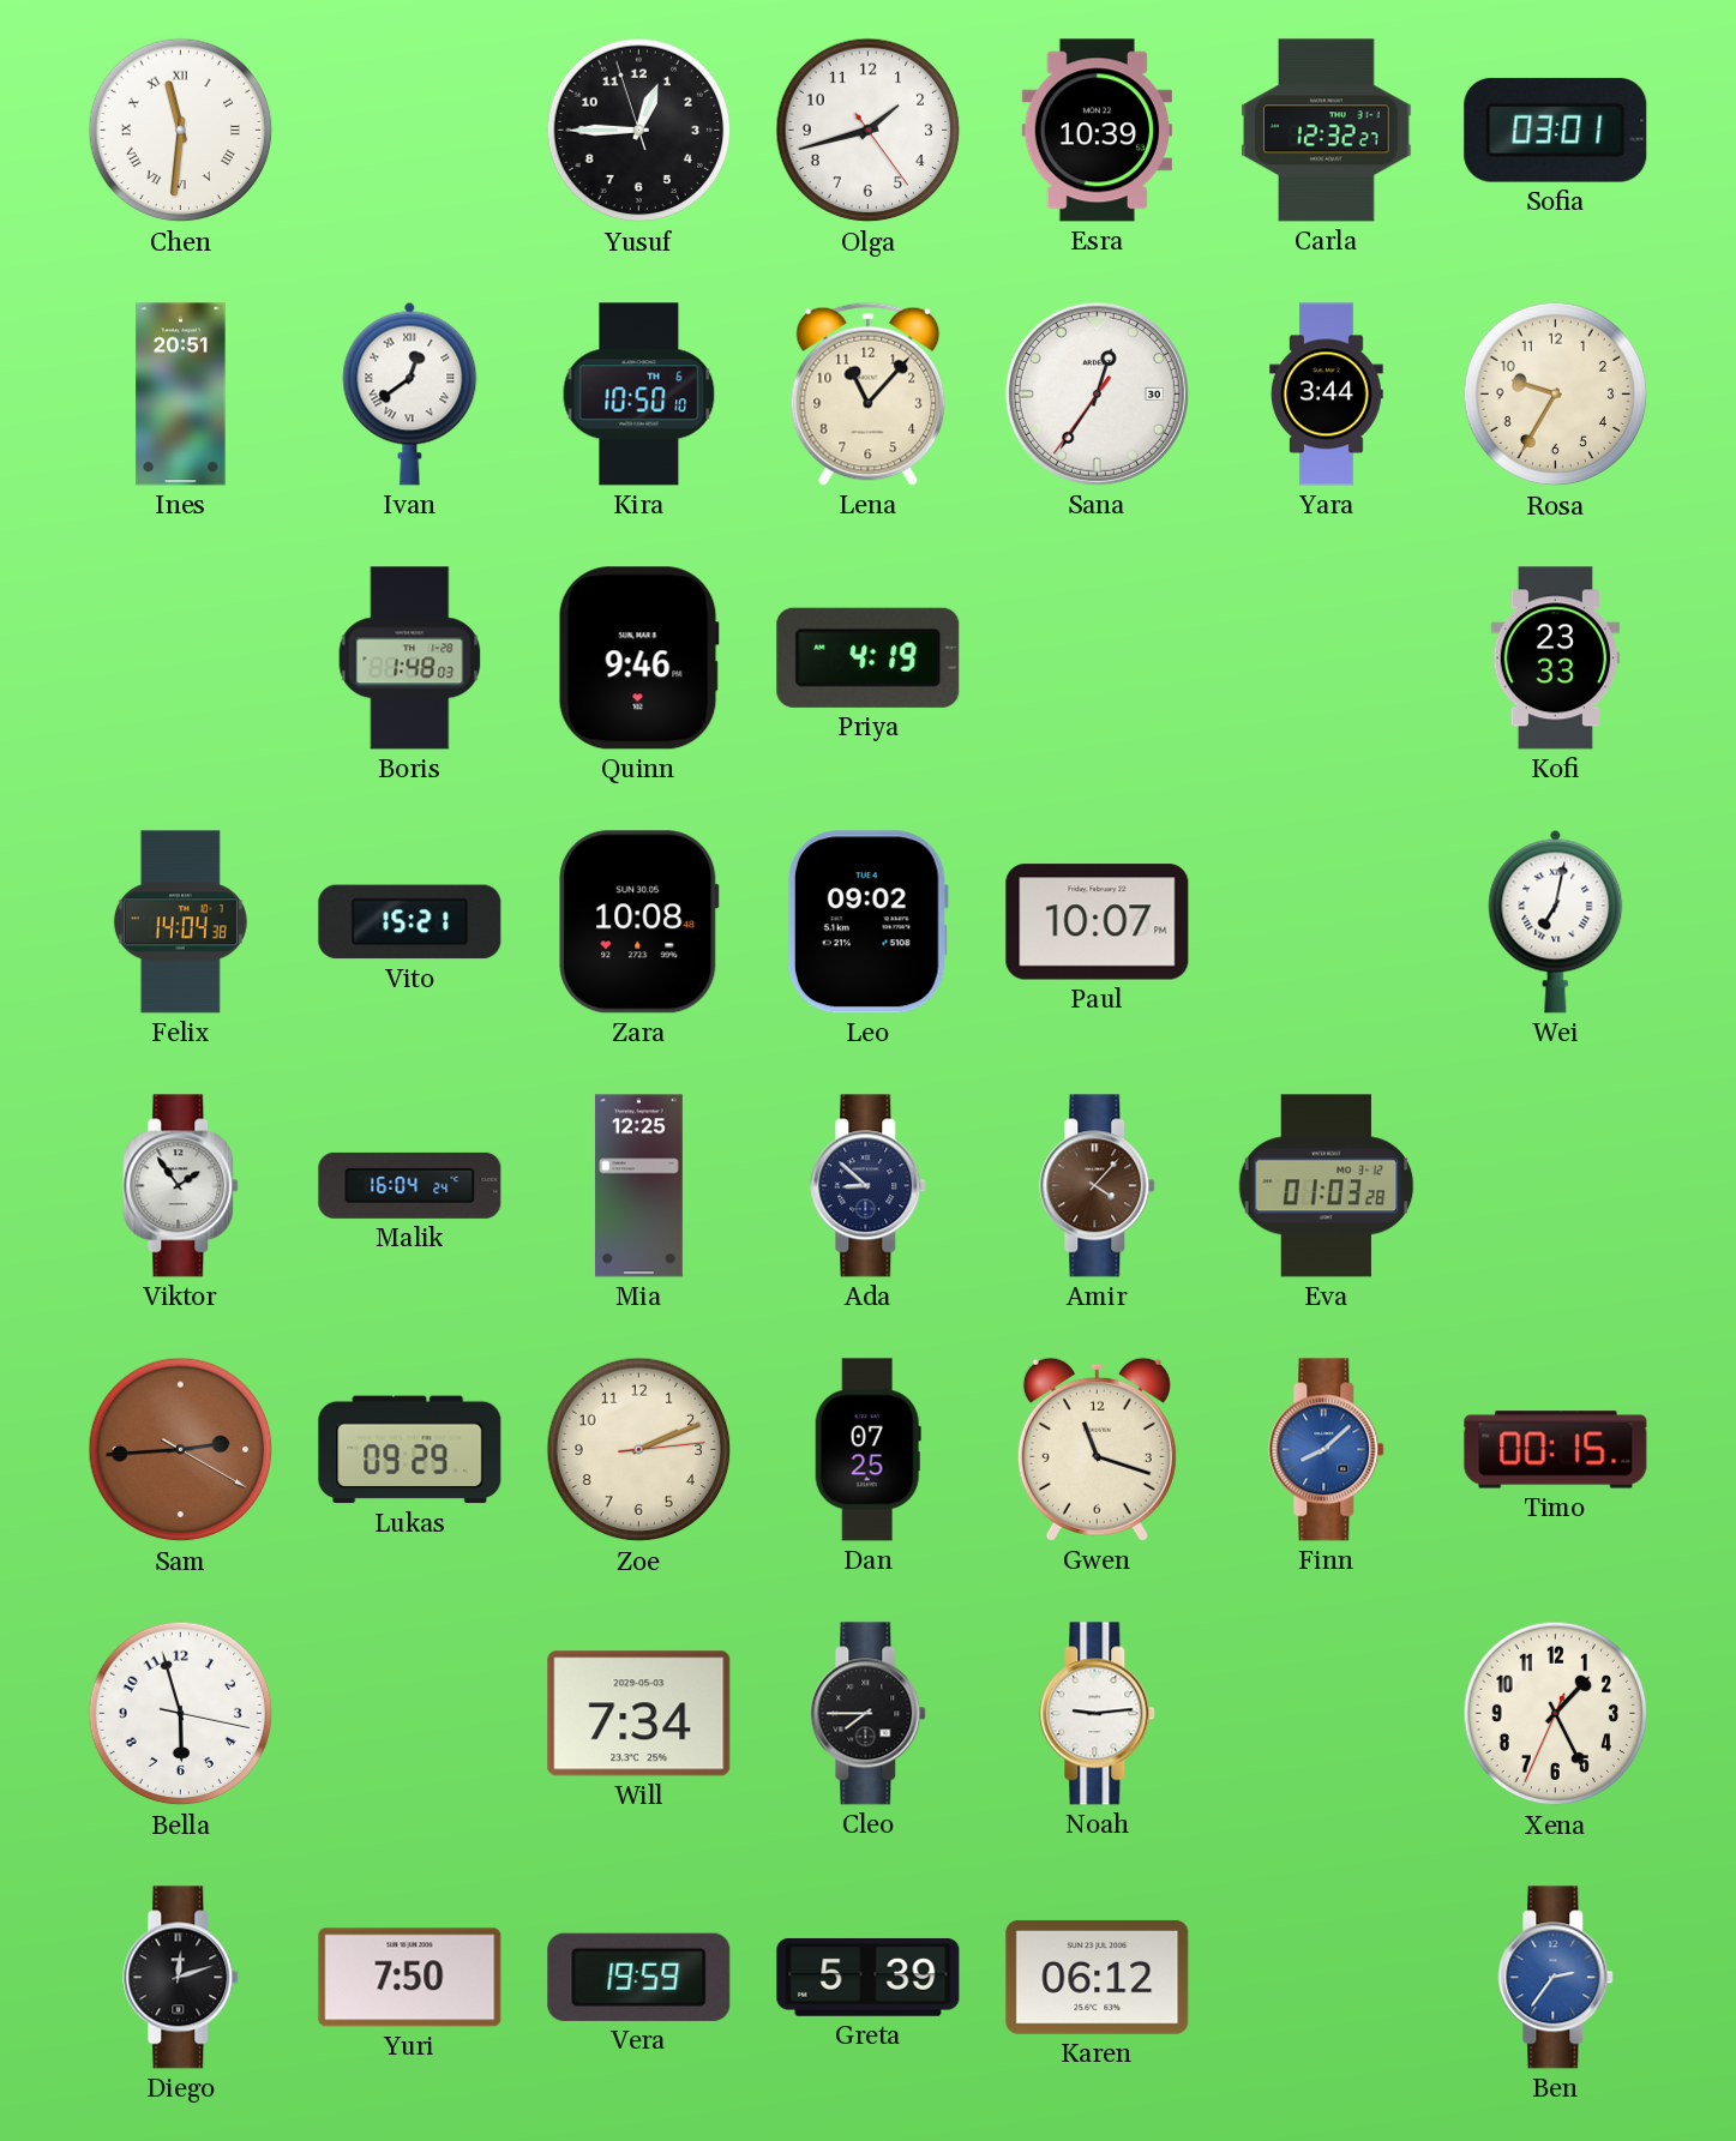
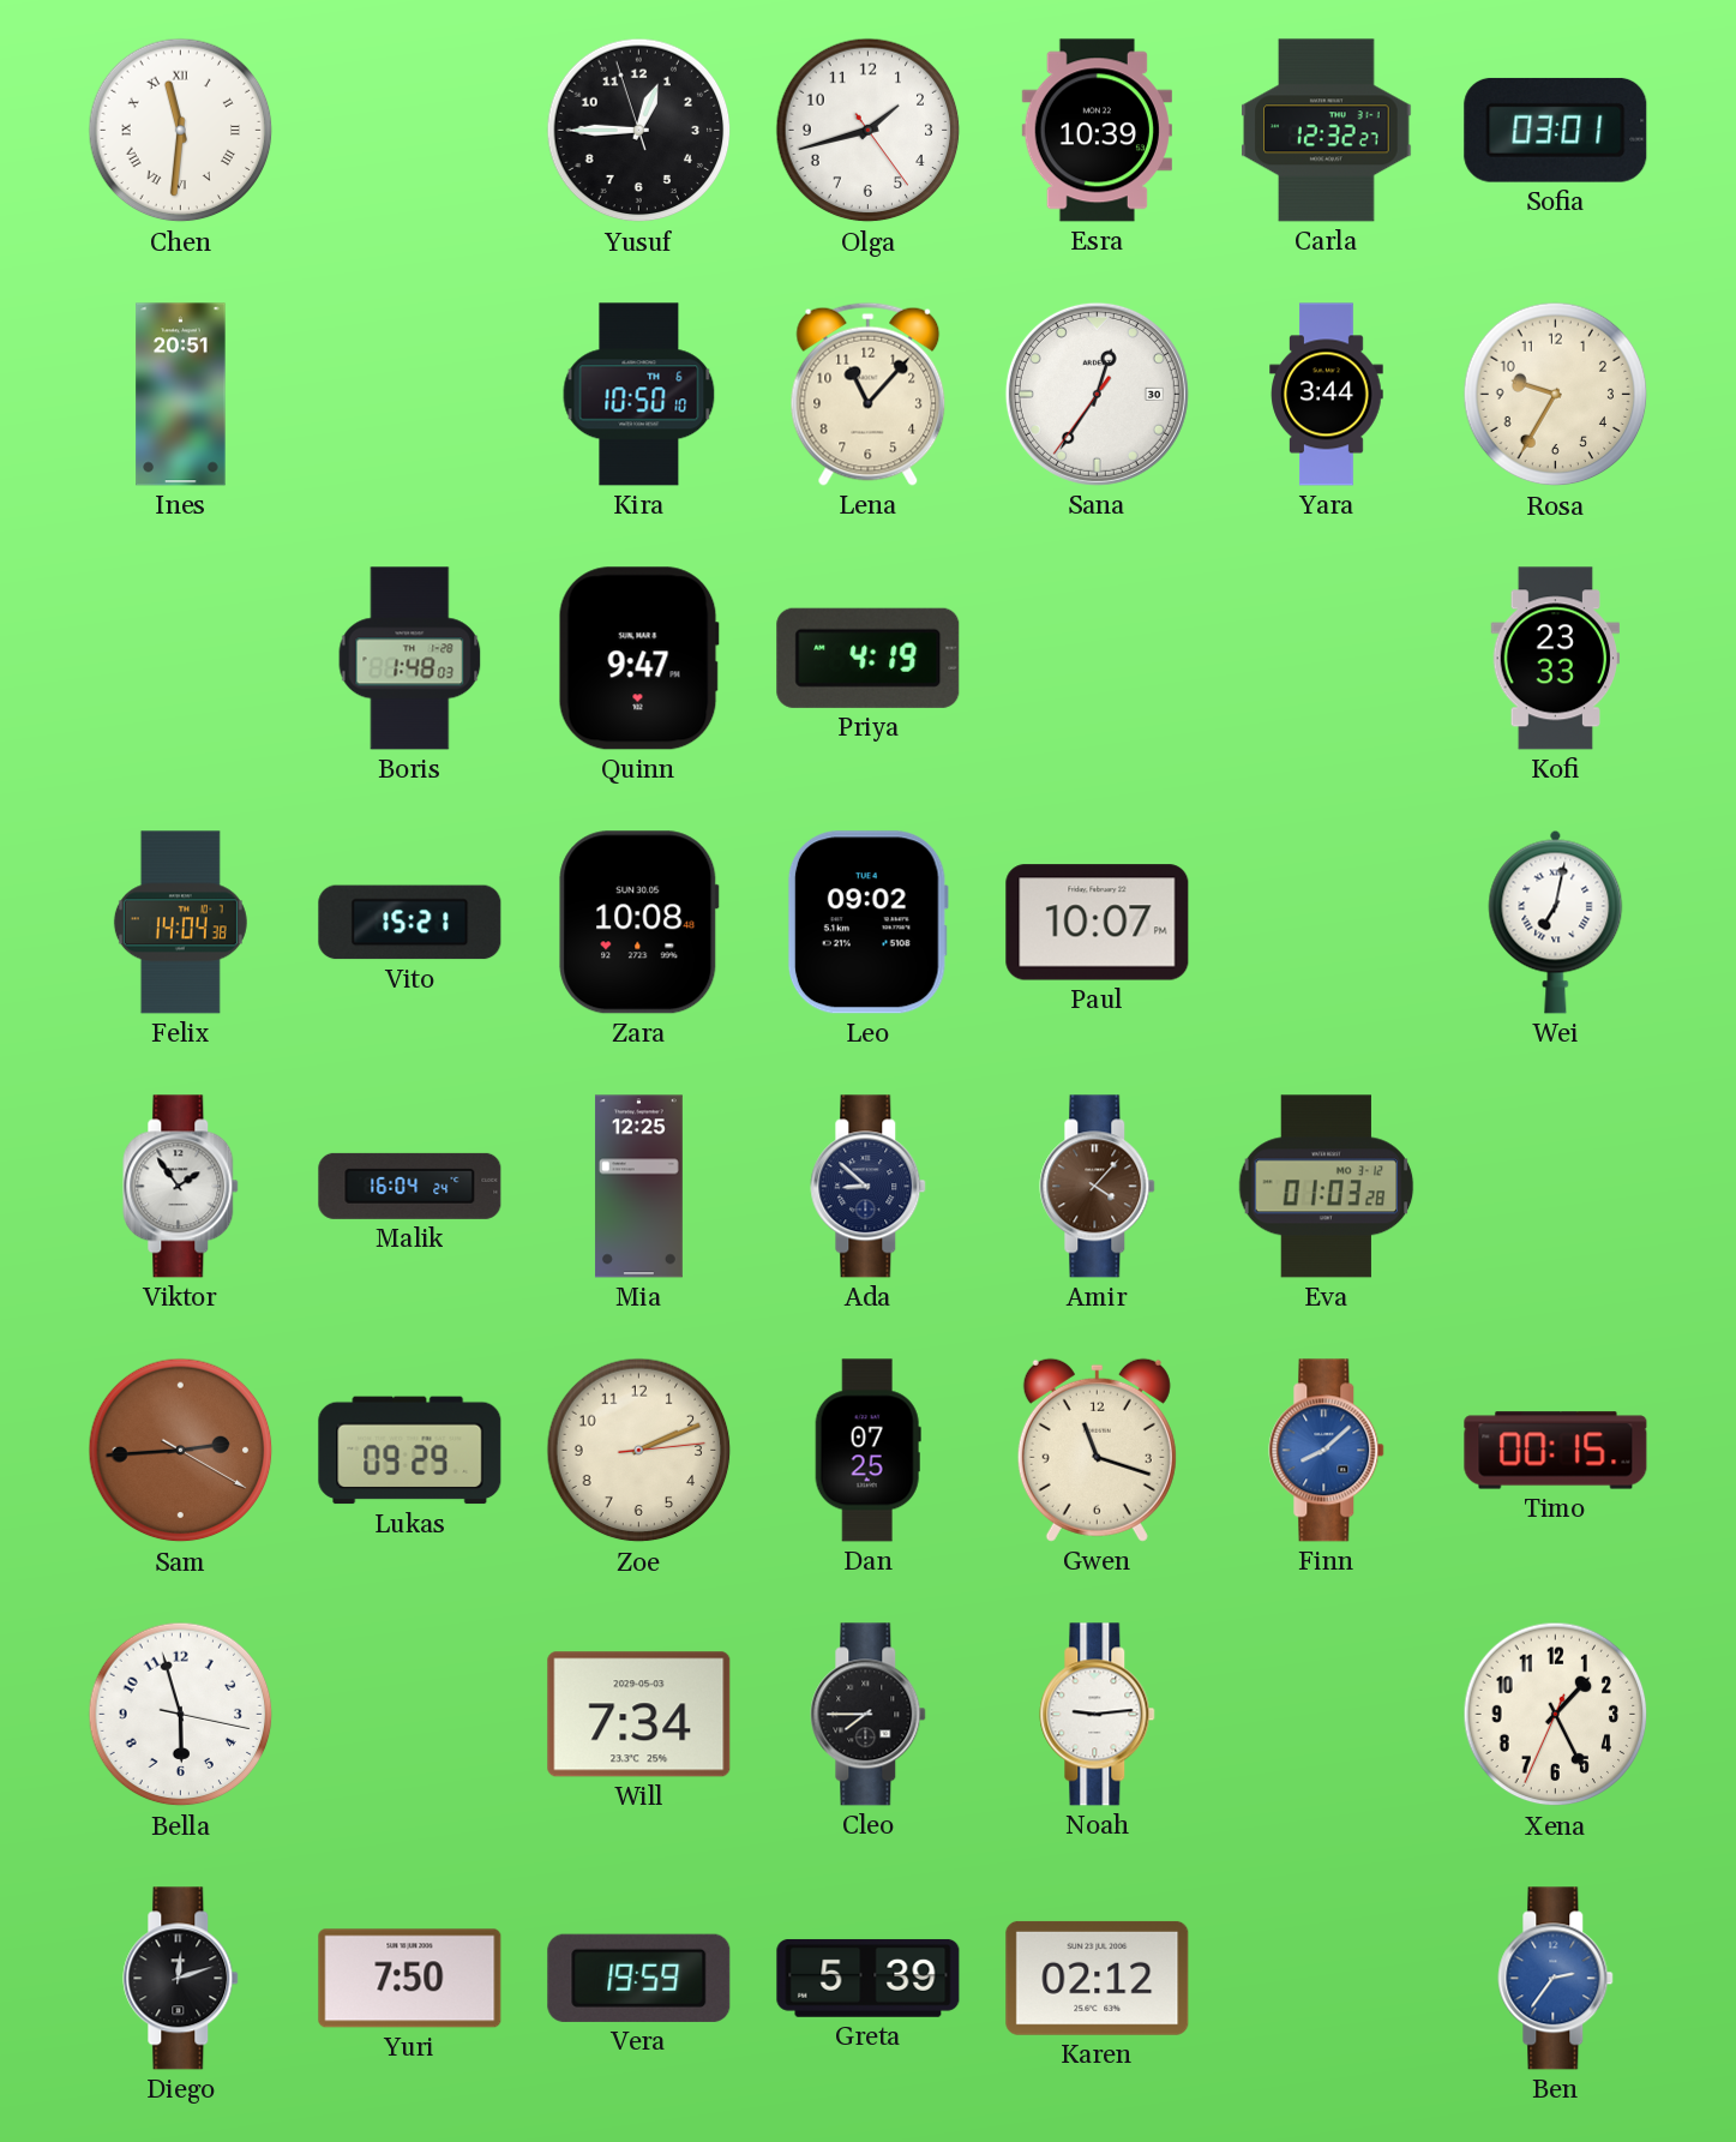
Ivan: 12:39 -> none
Quinn: 9:46 -> 9:47
Karen: 06:12 -> 02:12
